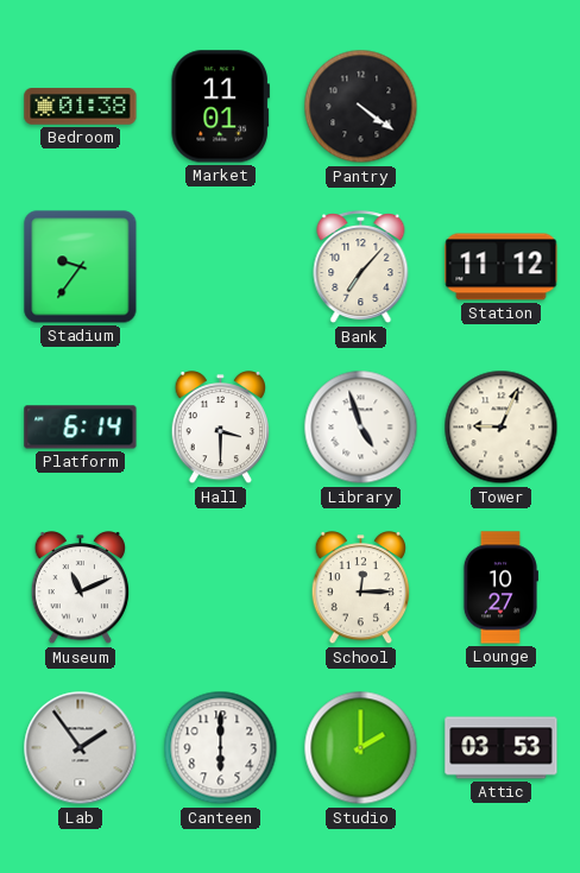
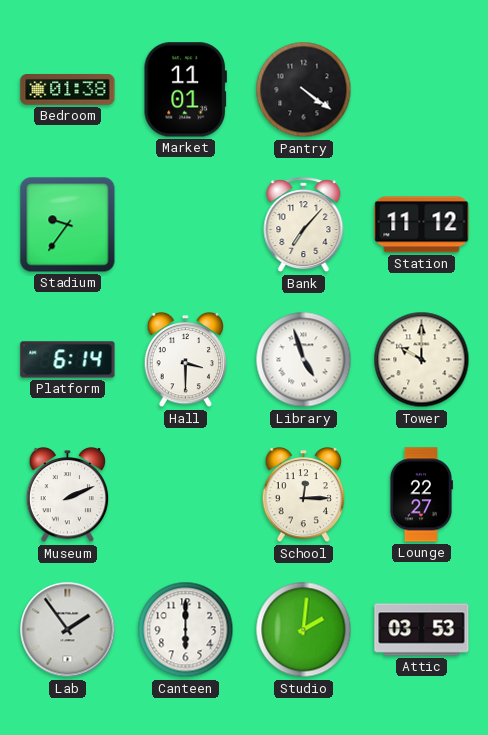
Tower: 9:04 -> 10:00
Museum: 11:11 -> 2:11
Lounge: 10:27 -> 22:27
Studio: 2:00 -> 2:01
